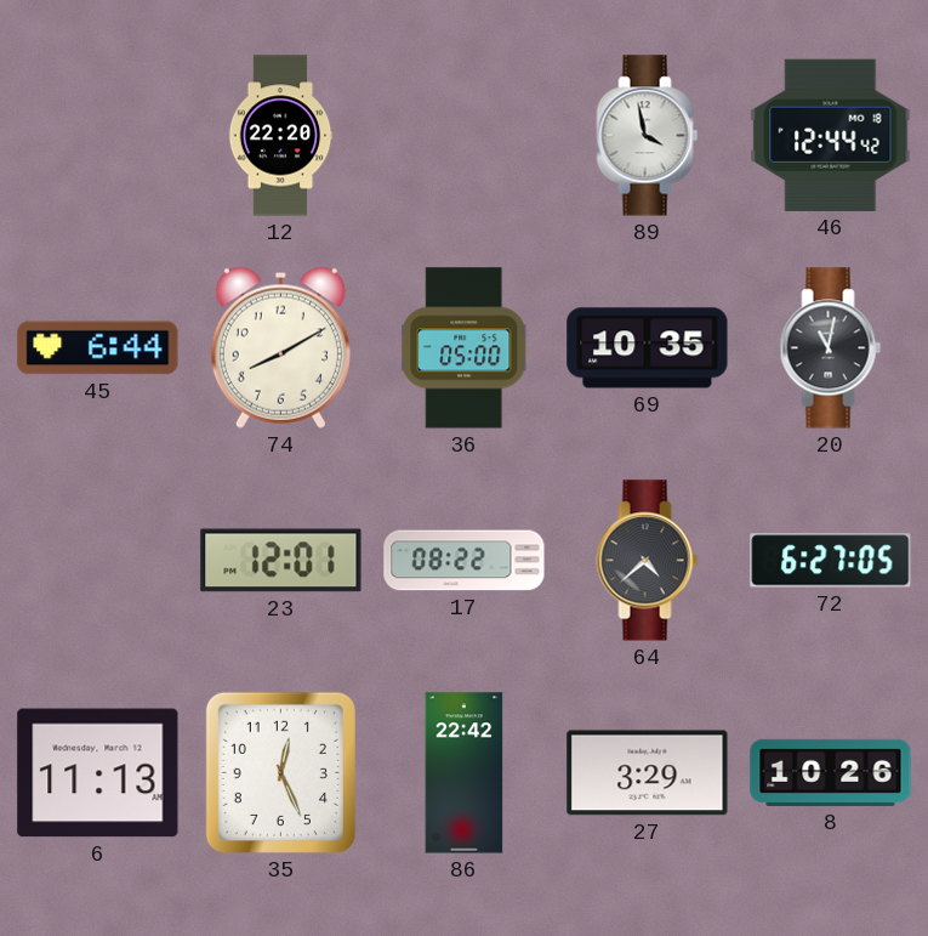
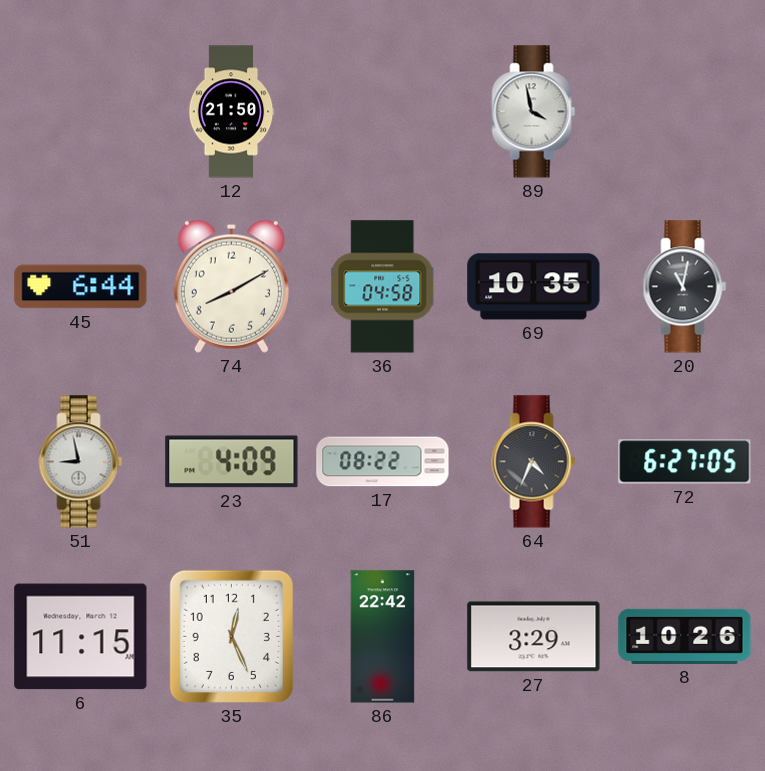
12: 22:20 -> 21:50
46: 12:44 -> none
36: 05:00 -> 04:58
51: none -> 8:58
23: 12:01 -> 4:09
64: 4:38 -> 4:34
6: 11:13 -> 11:15
